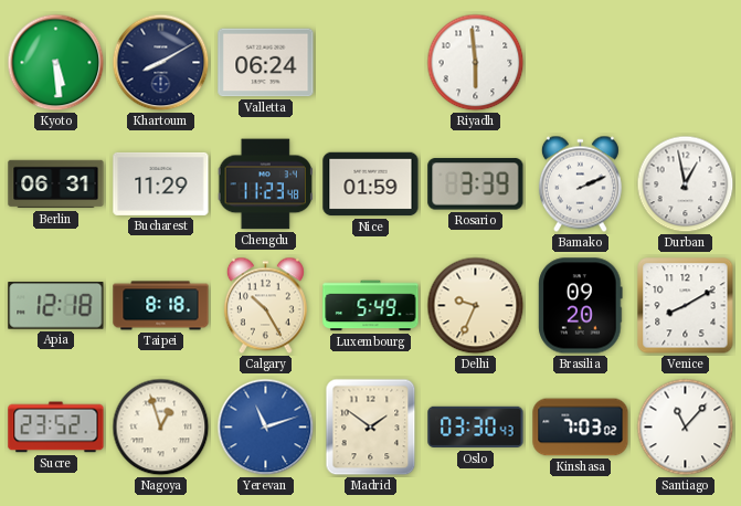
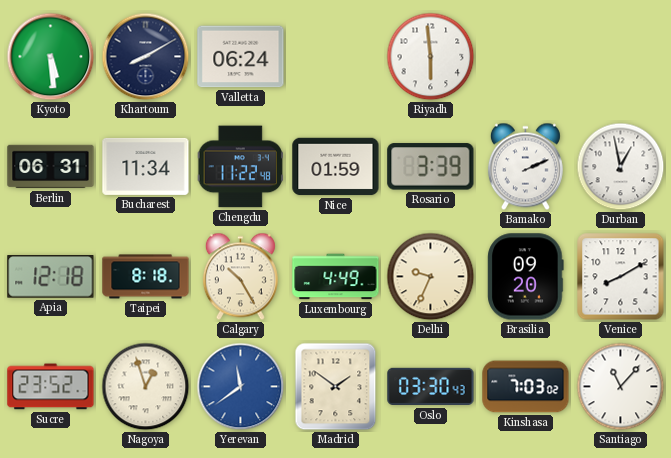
Bucharest: 11:29 -> 11:34
Chengdu: 11:23 -> 11:22
Luxembourg: 5:49 -> 4:49
Yerevan: 11:12 -> 11:39
